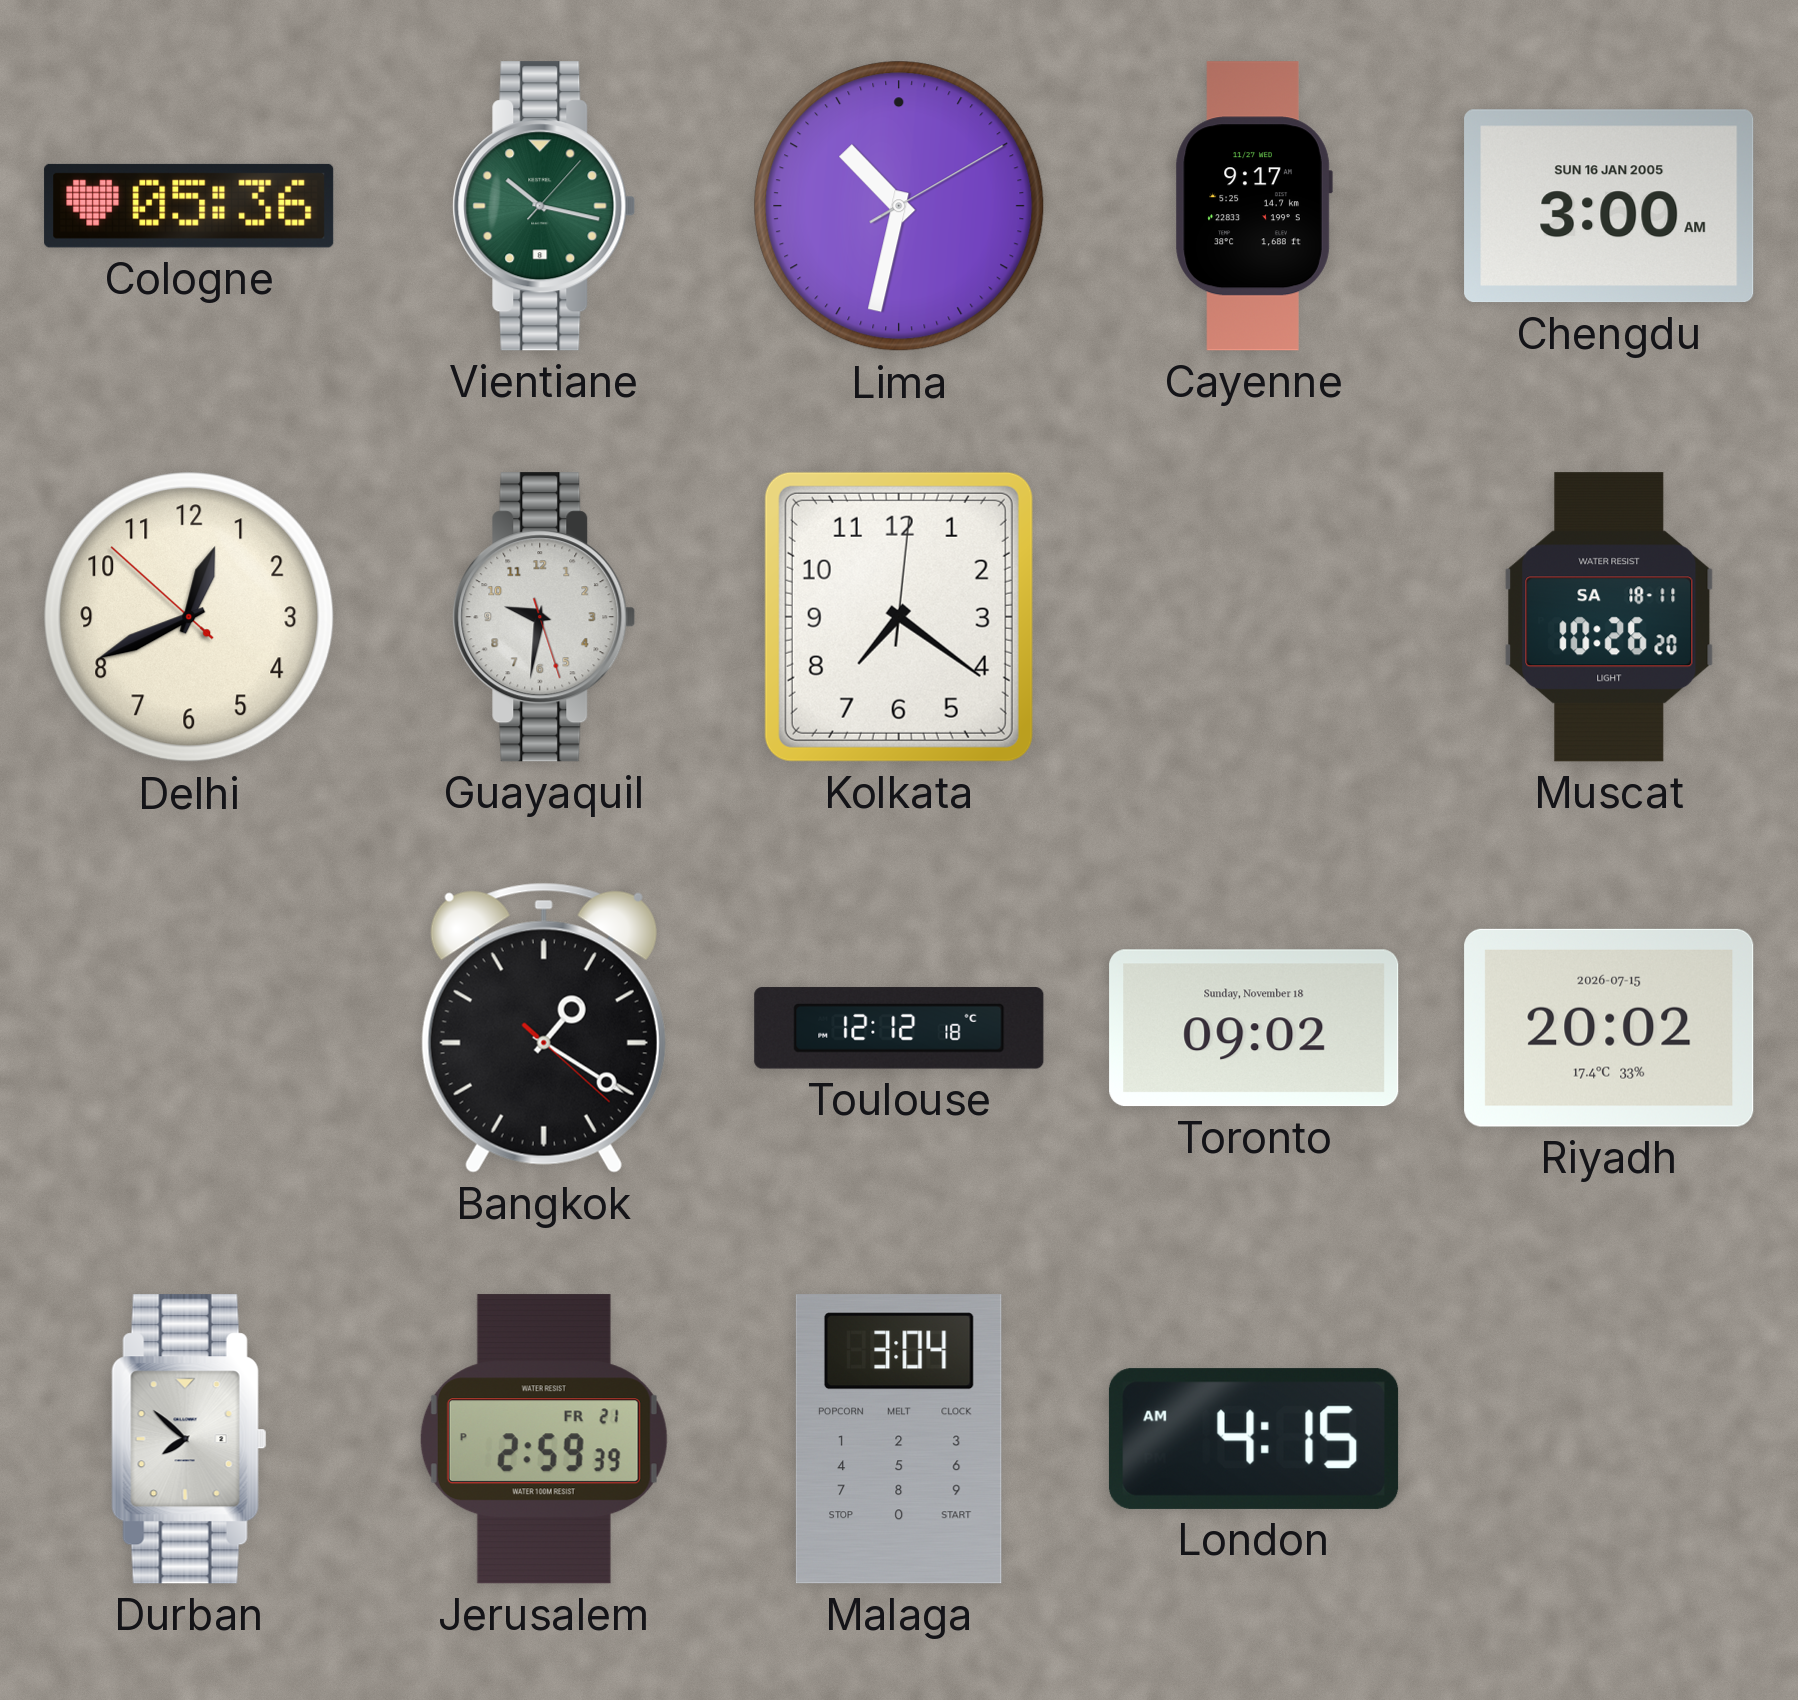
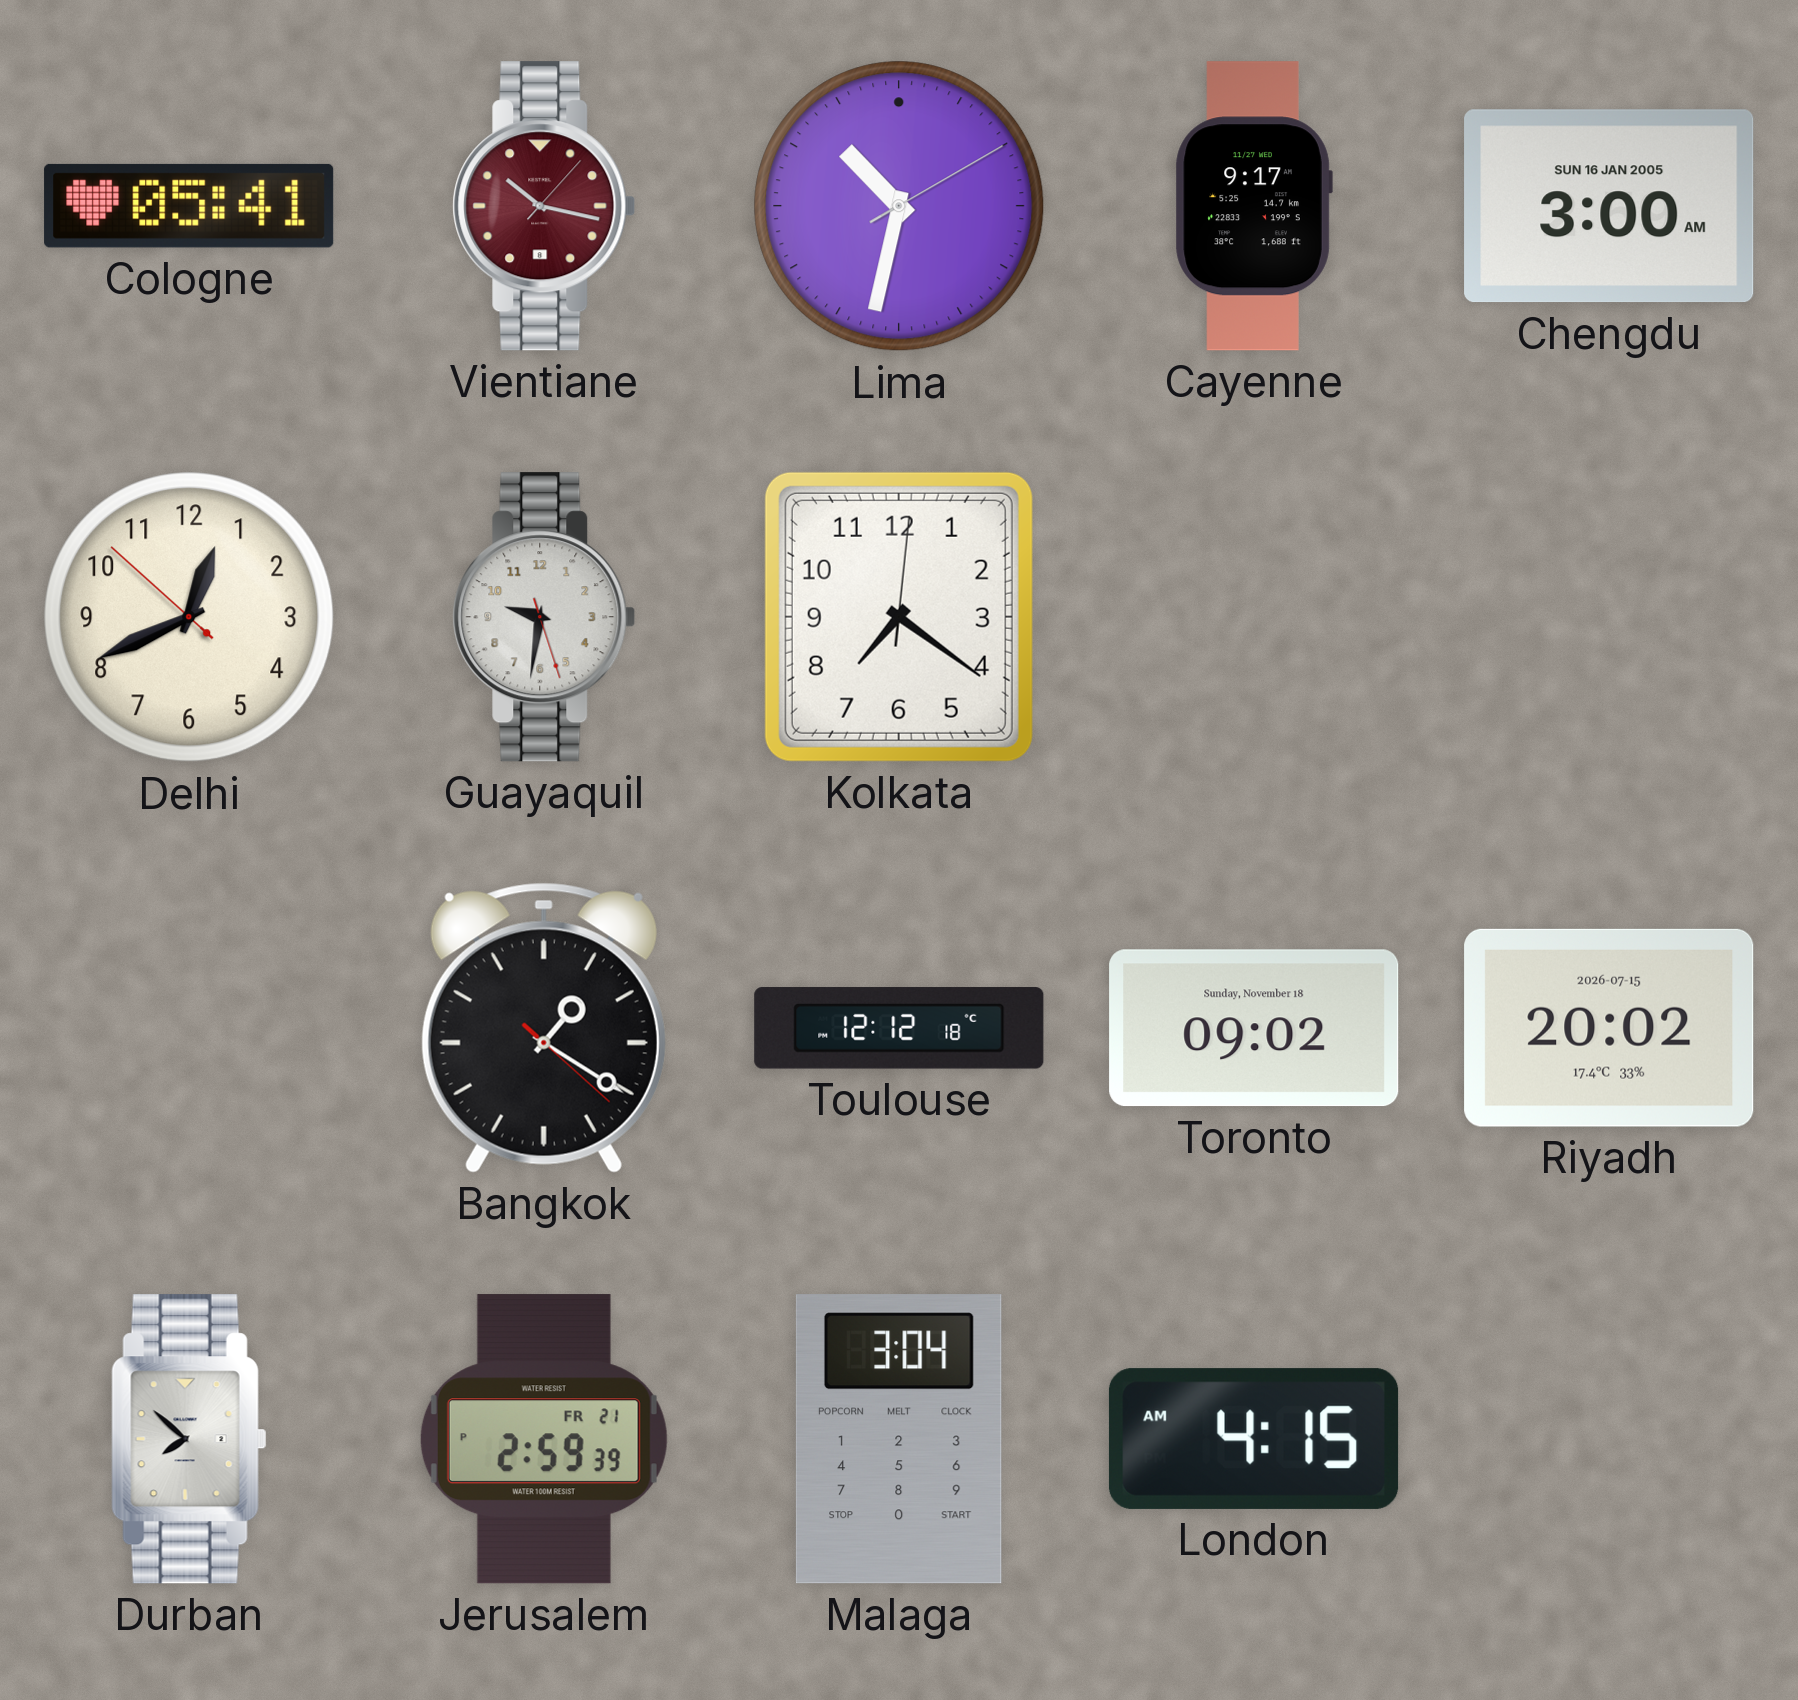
Cologne: 05:36 -> 05:41
Vientiane dial: green -> burgundy
Muscat: 10:26 -> none
